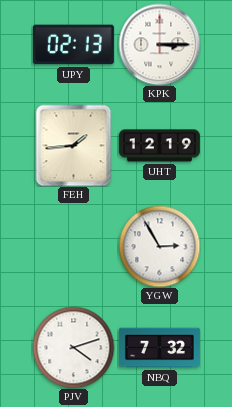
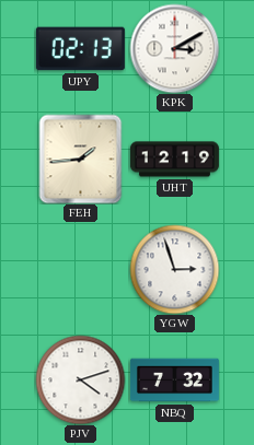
KPK: 3:15 -> 3:10
YGW: 2:55 -> 2:57
